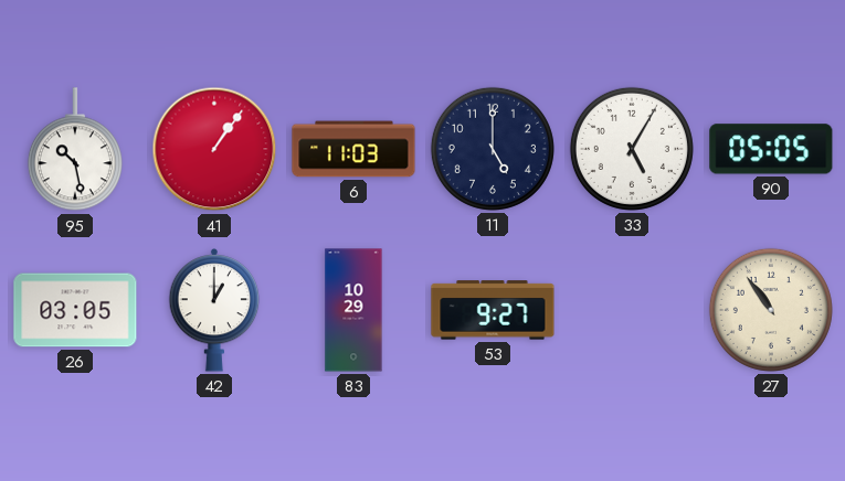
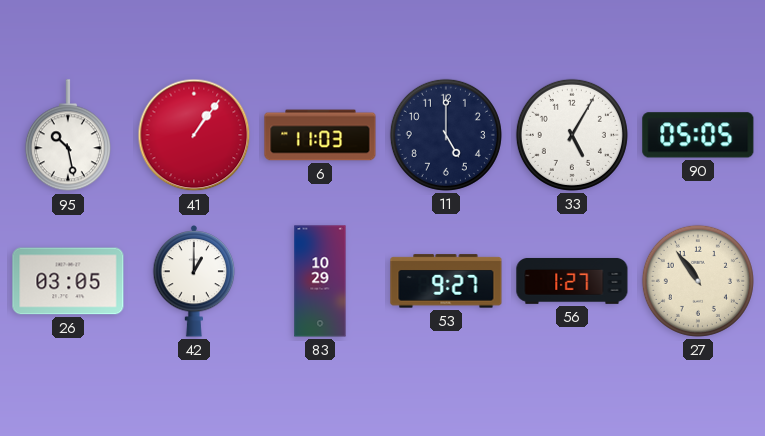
56: none -> 1:27
